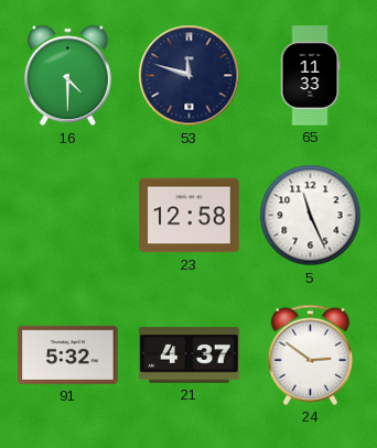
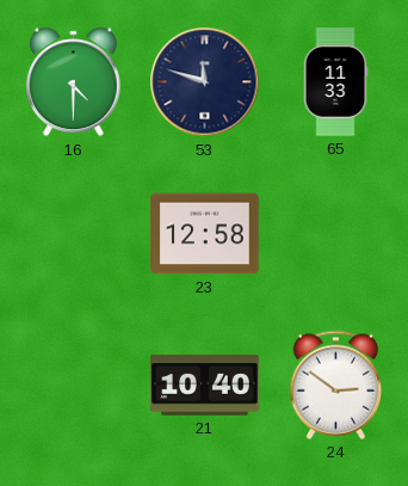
5: 11:26 -> none
91: 5:32 -> none
21: 4:37 -> 10:40
